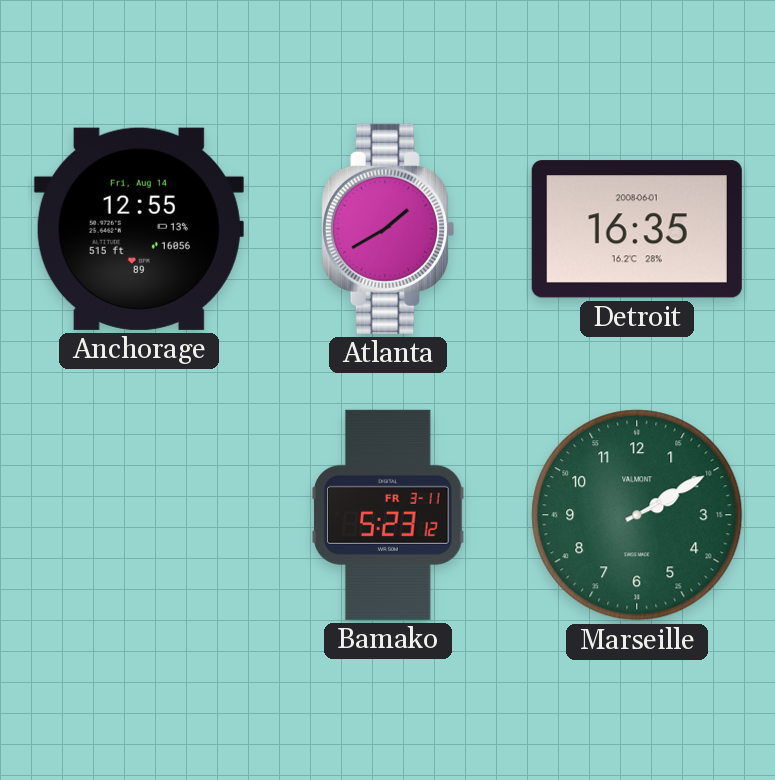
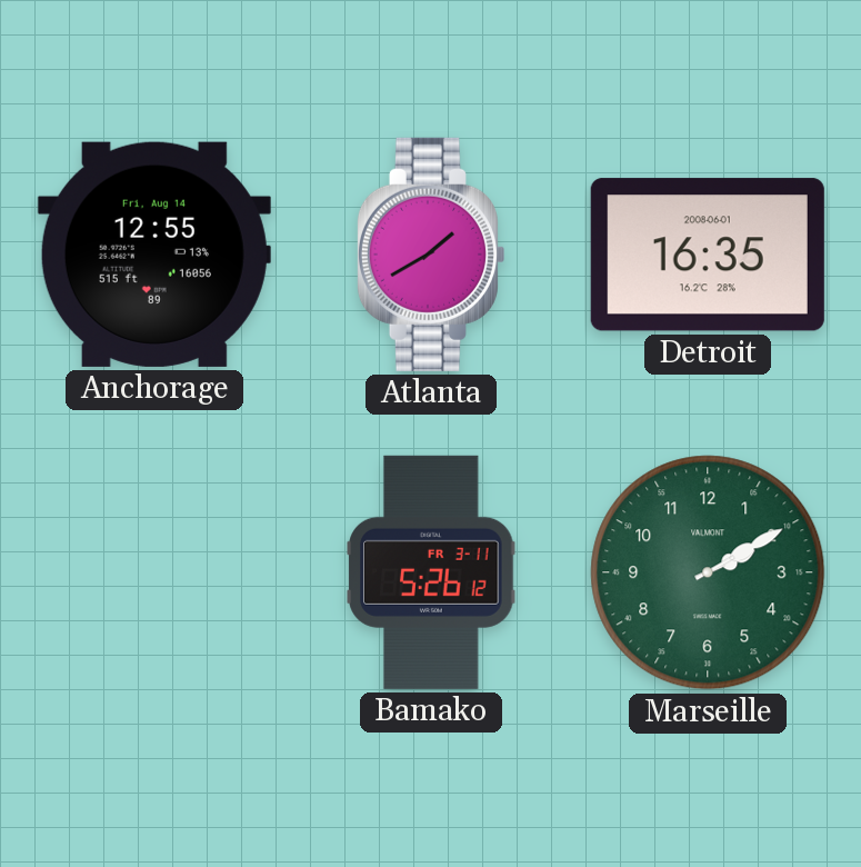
Bamako: 5:23 -> 5:26
